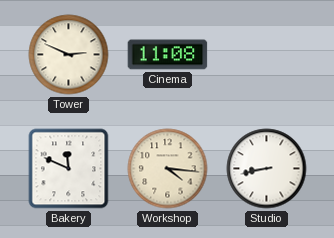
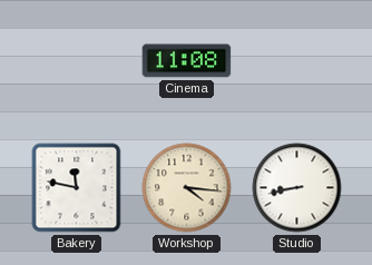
Tower: 2:49 -> none
Bakery: 11:49 -> 11:47
